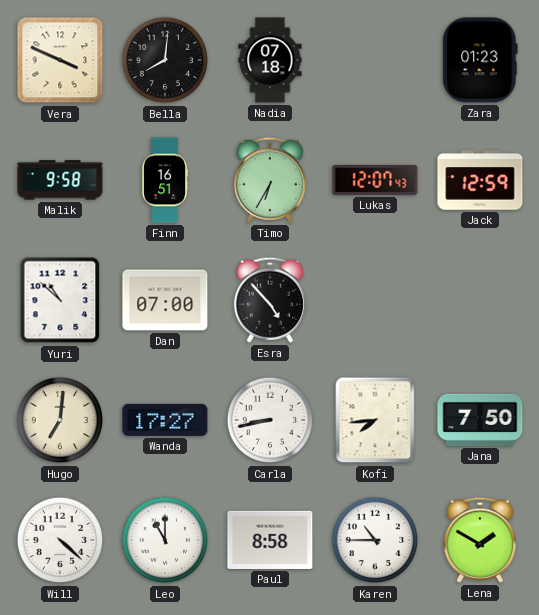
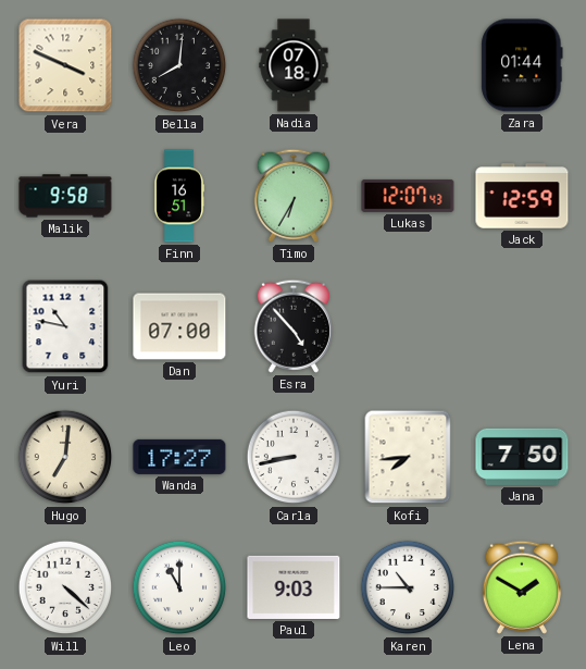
Zara: 01:23 -> 01:44
Yuri: 10:52 -> 10:47
Paul: 8:58 -> 9:03
